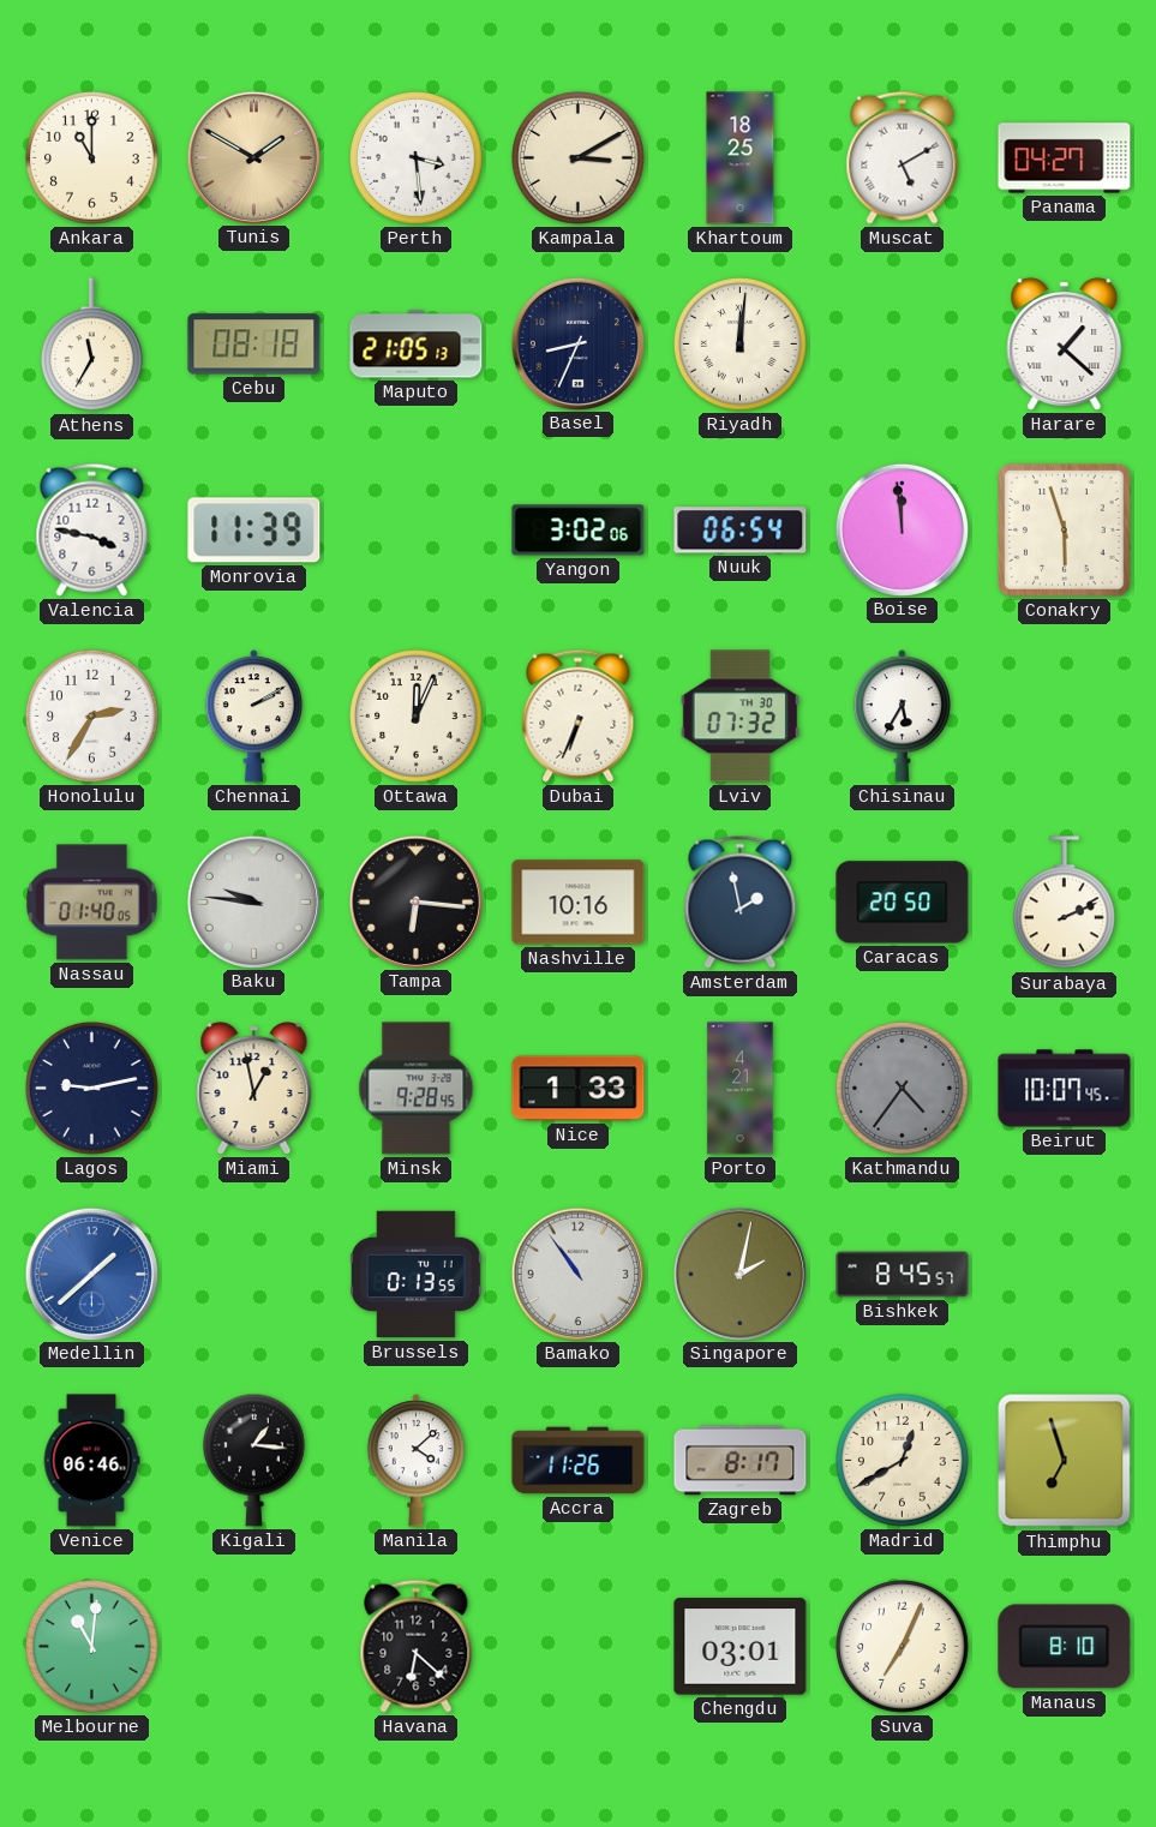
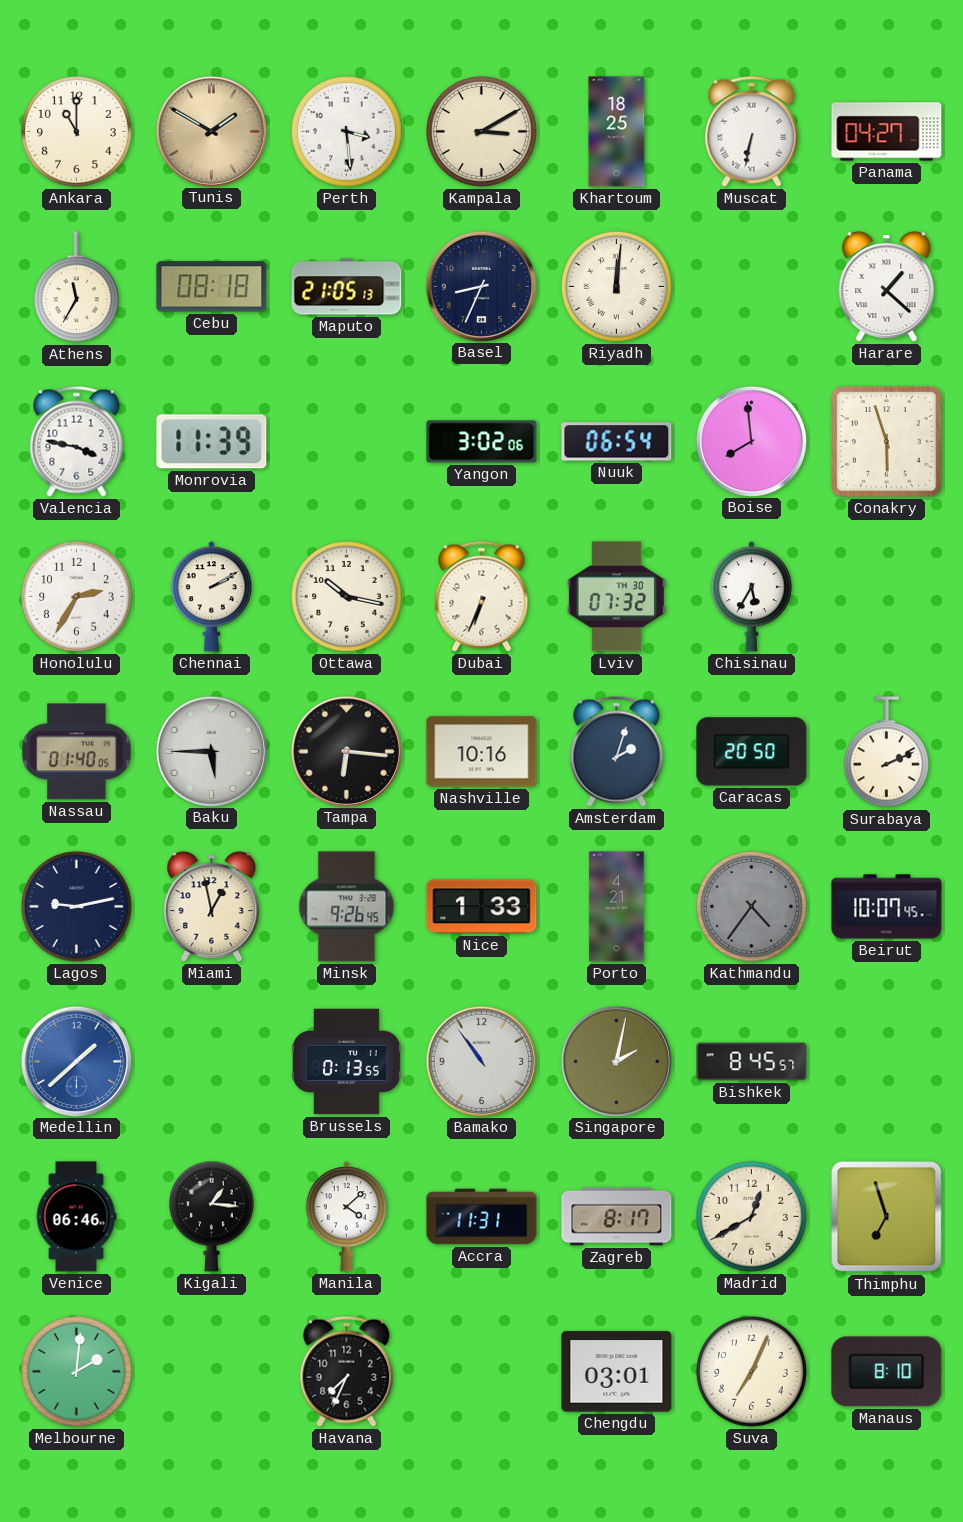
Muscat: 5:10 -> 6:32
Boise: 11:59 -> 7:59
Ottawa: 12:04 -> 10:17
Baku: 9:46 -> 5:45
Amsterdam: 1:58 -> 2:03
Minsk: 9:28 -> 9:26
Accra: 11:26 -> 11:31
Melbourne: 11:01 -> 2:01
Havana: 6:22 -> 7:34
